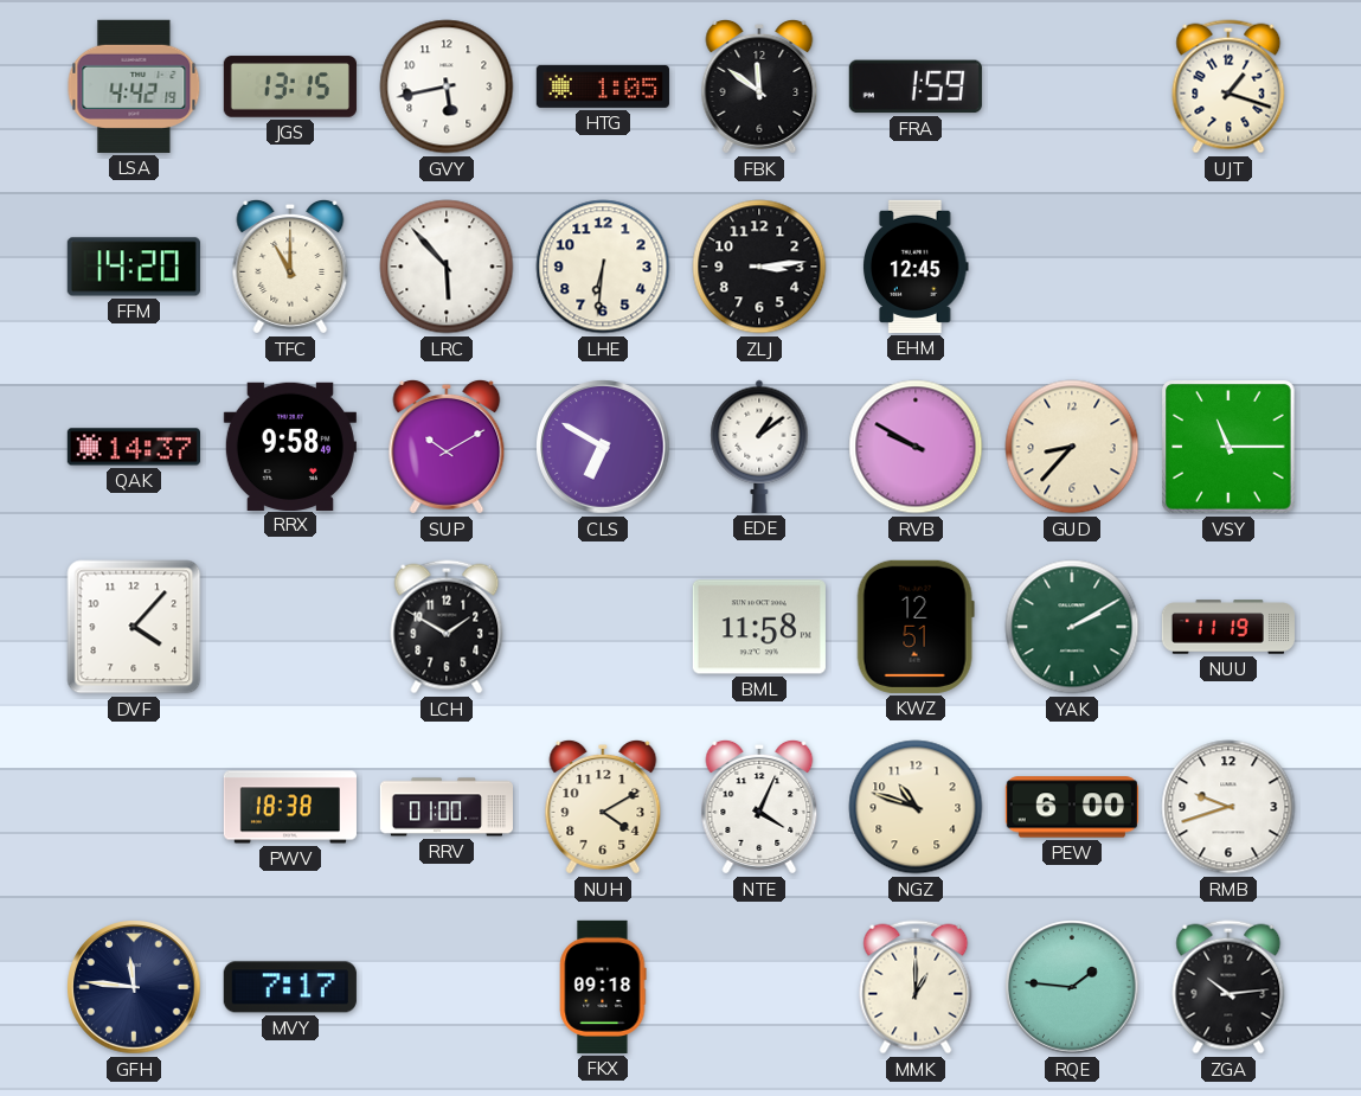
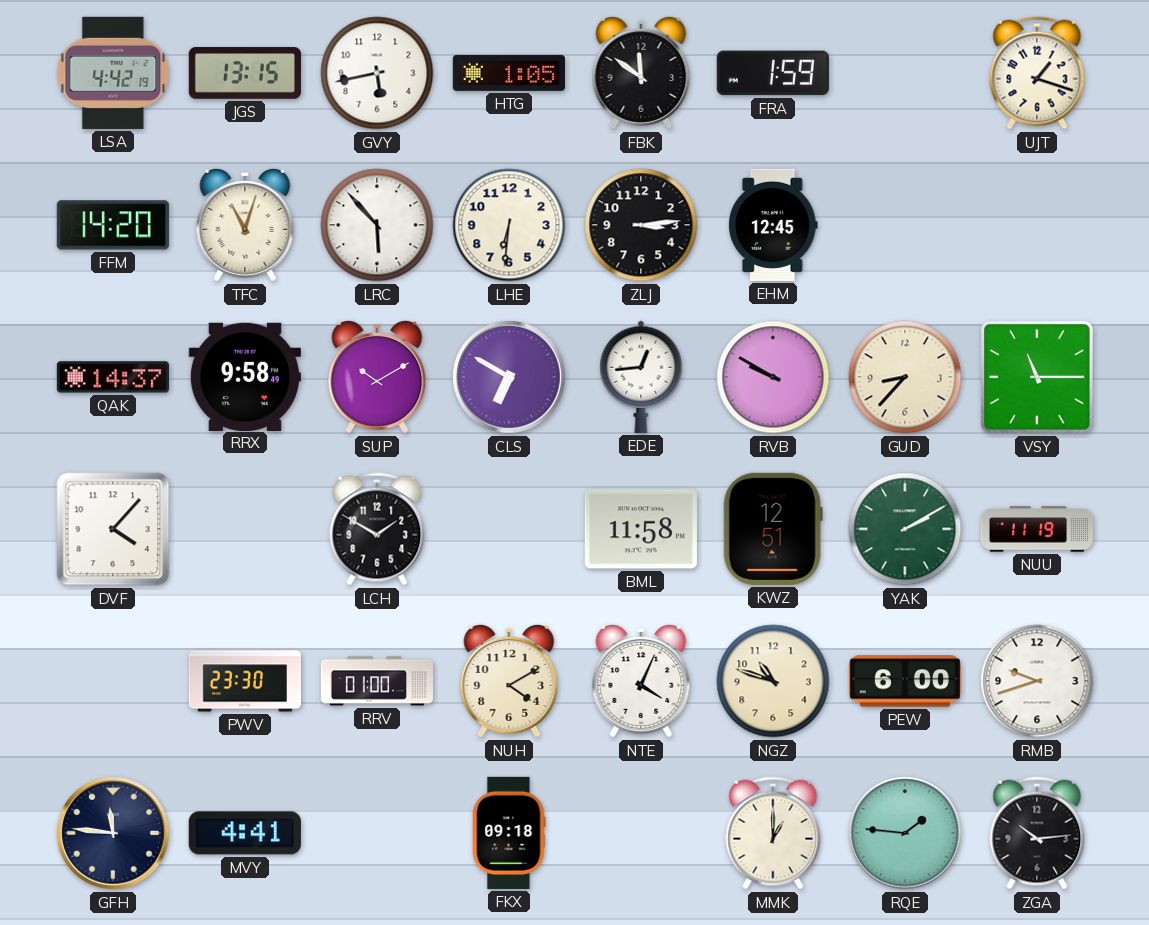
TFC: 11:00 -> 11:03
EDE: 1:09 -> 12:44
PWV: 18:38 -> 23:30
MVY: 7:17 -> 4:41
